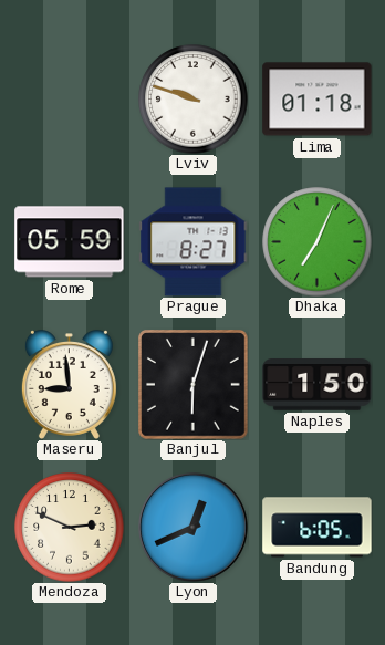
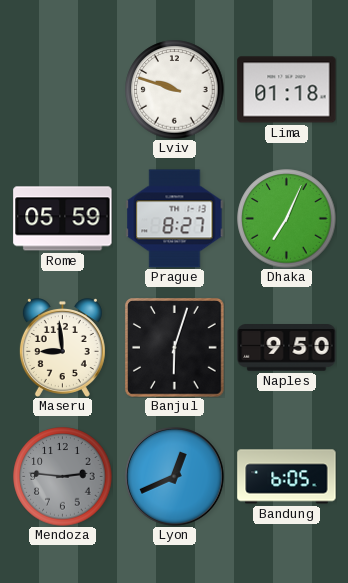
Naples: 1:50 -> 9:50
Mendoza: 2:49 -> 2:46
Mendoza dial: cream -> grey
